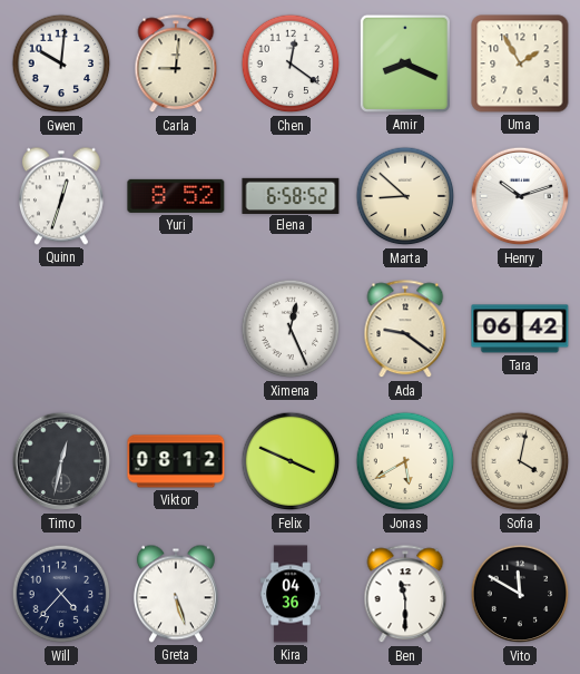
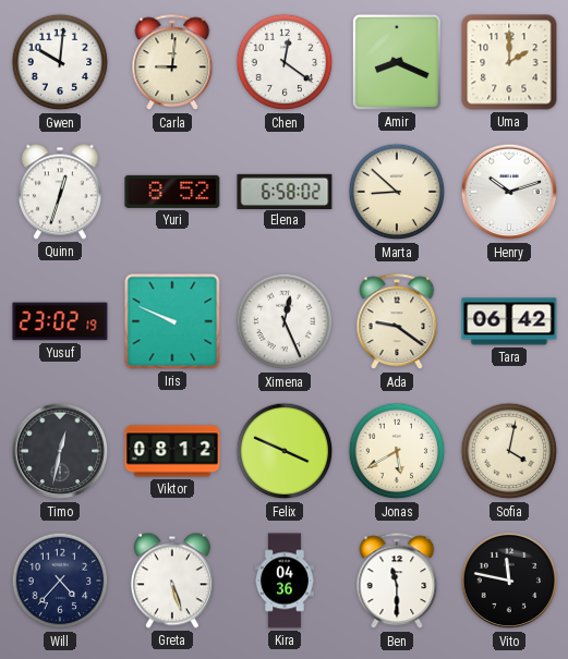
Uma: 1:55 -> 2:00
Elena: 6:58:52 -> 6:58:02
Yusuf: none -> 23:02
Iris: none -> 9:49
Vito: 11:50 -> 11:47
